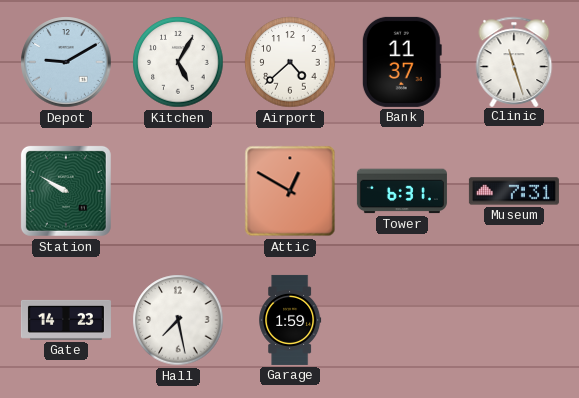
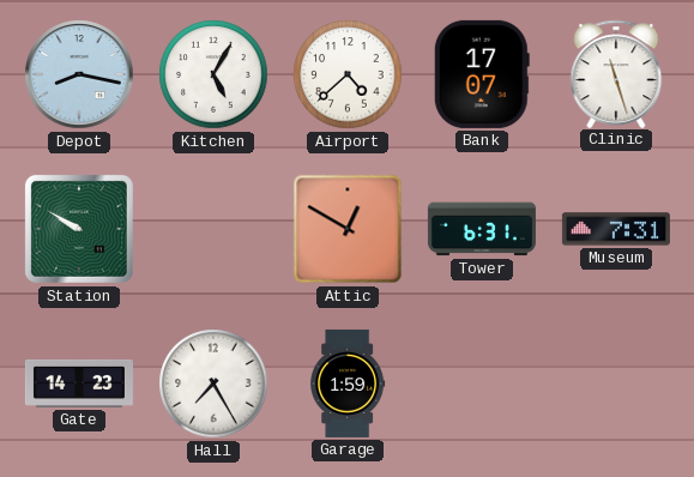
Depot: 9:10 -> 8:17
Bank: 11:37 -> 17:07
Hall: 7:28 -> 7:25
